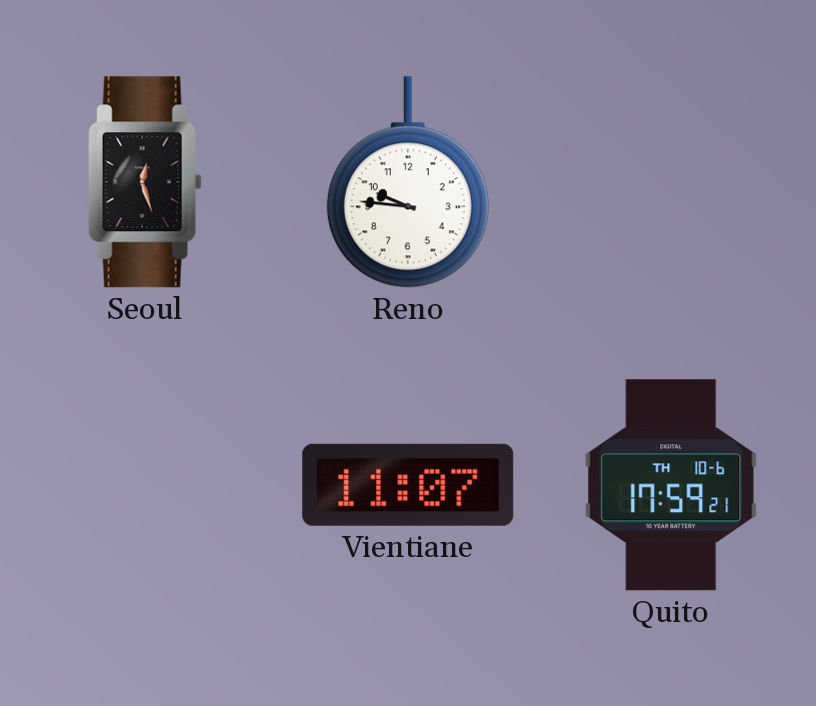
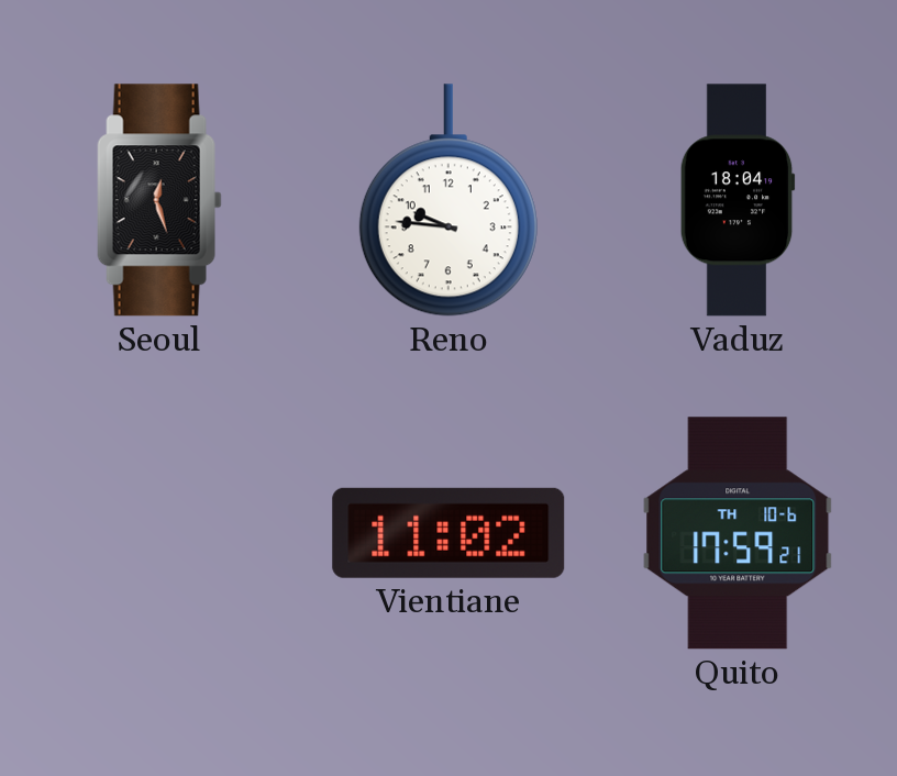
Vaduz: none -> 18:04
Vientiane: 11:07 -> 11:02
